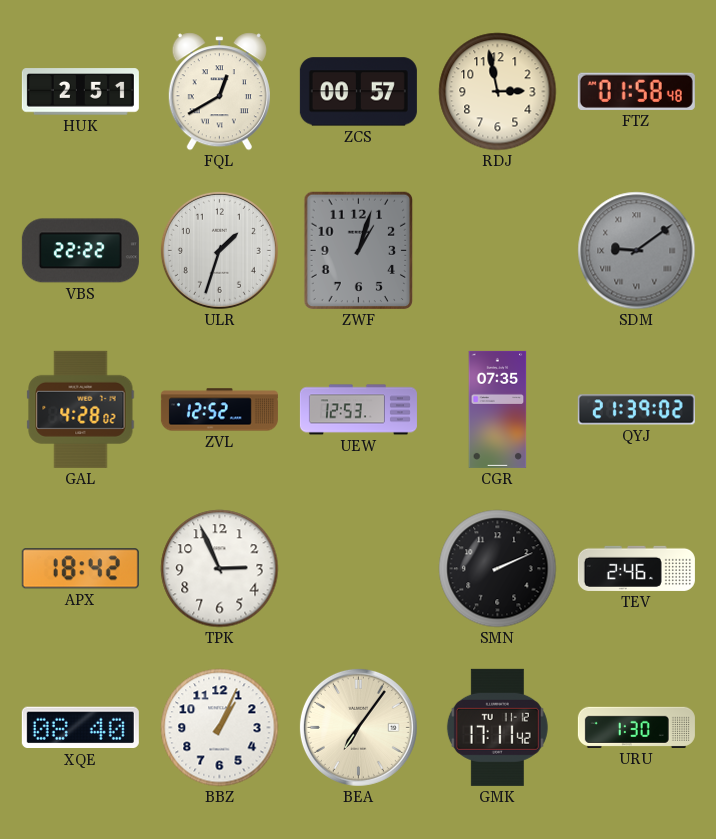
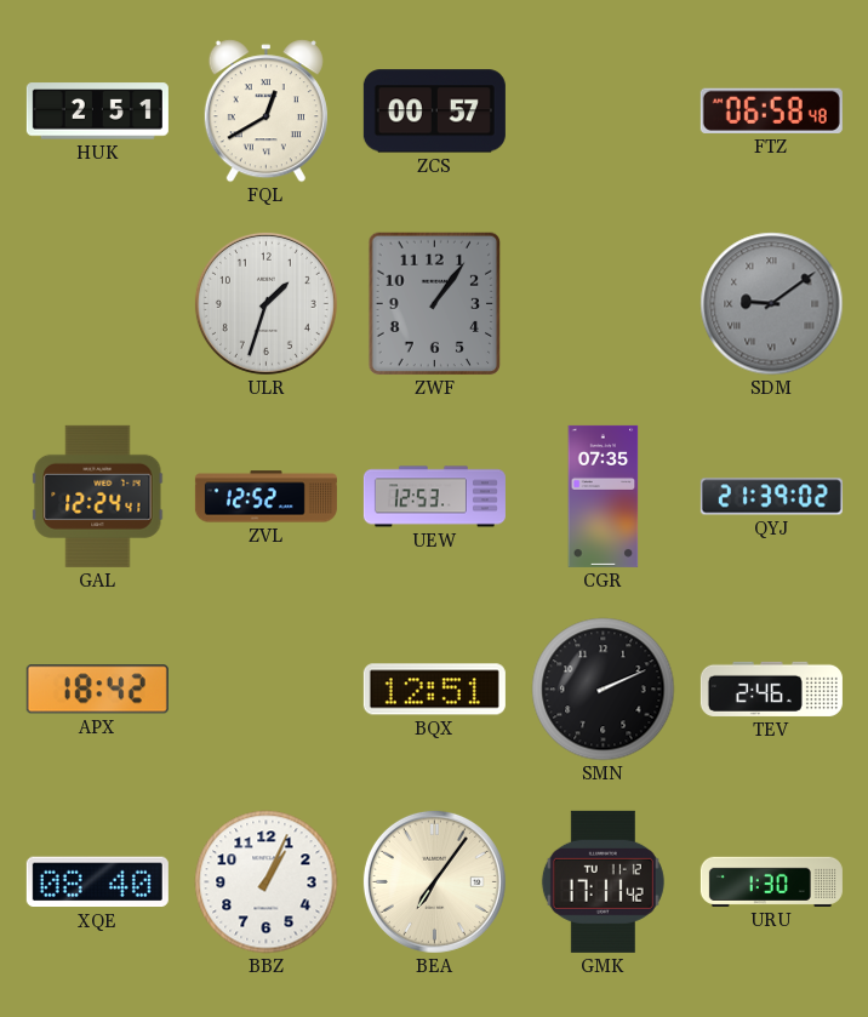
RDJ: 2:58 -> none
FTZ: 01:58 -> 06:58
VBS: 22:22 -> none
ZWF: 1:03 -> 1:06
GAL: 4:28 -> 12:24
TPK: 2:56 -> none
BQX: none -> 12:51
